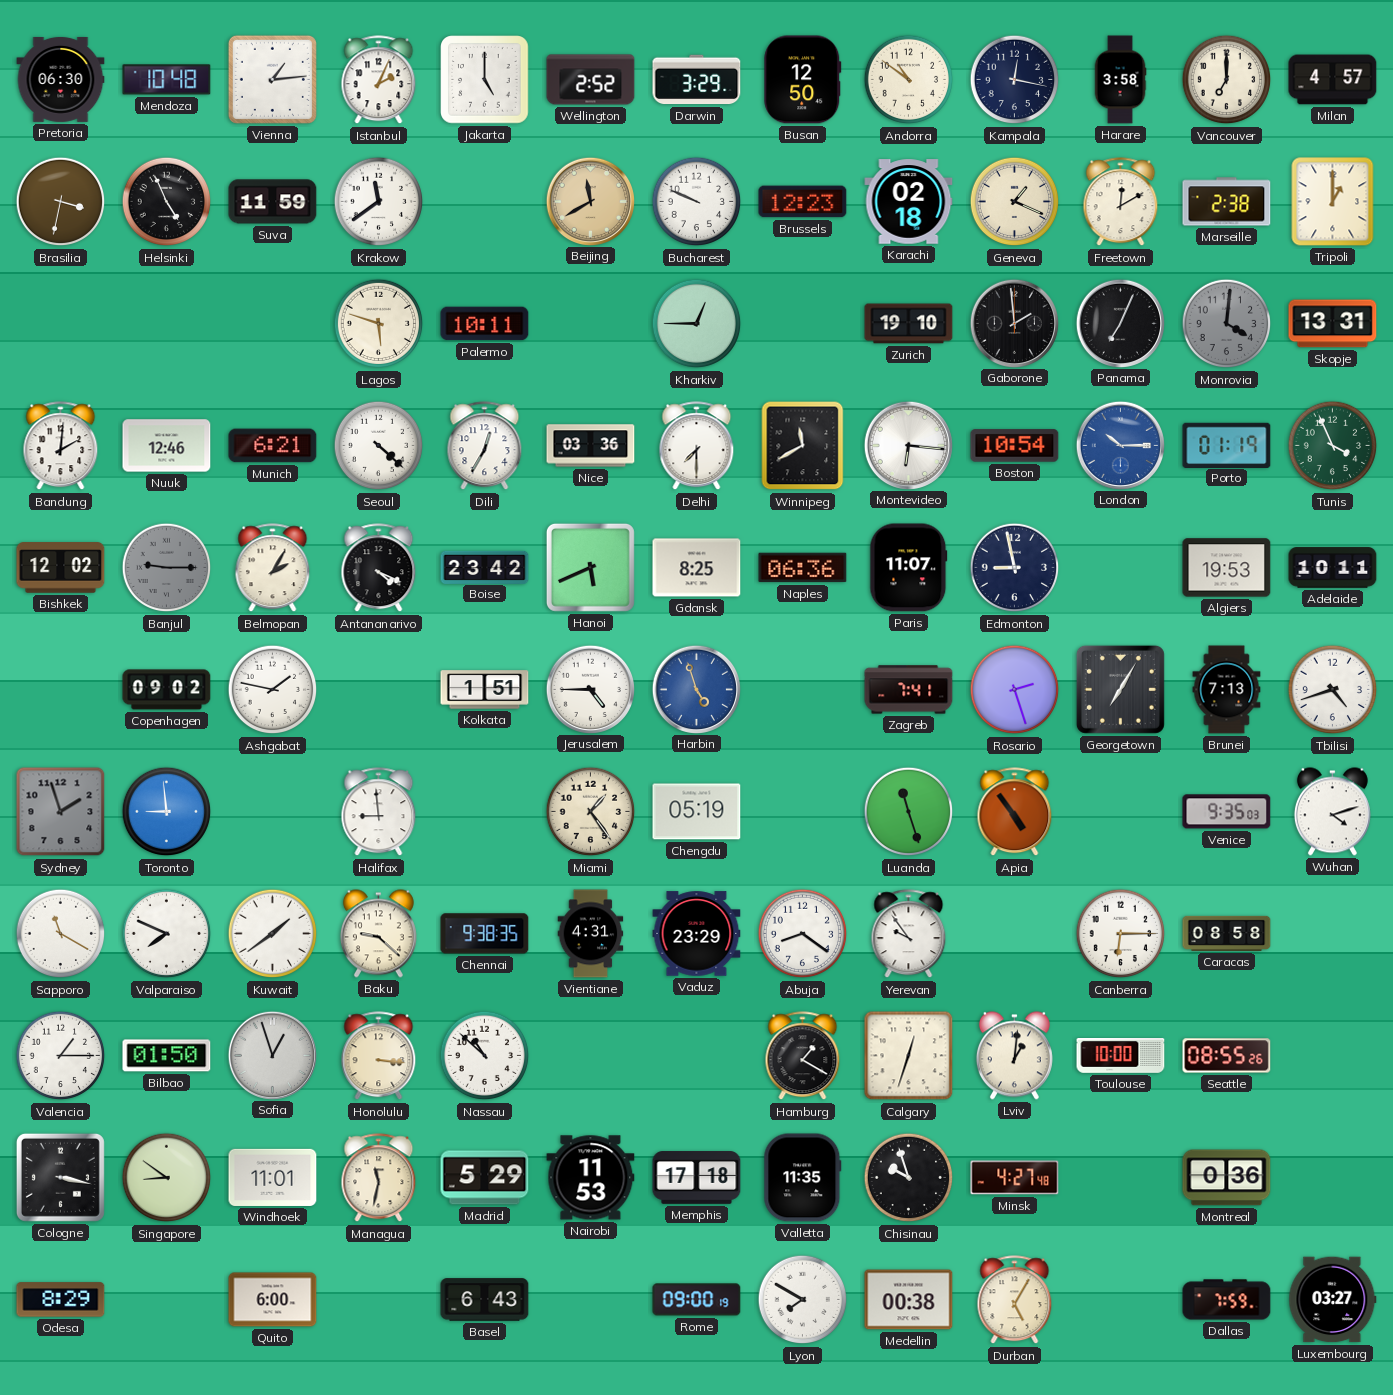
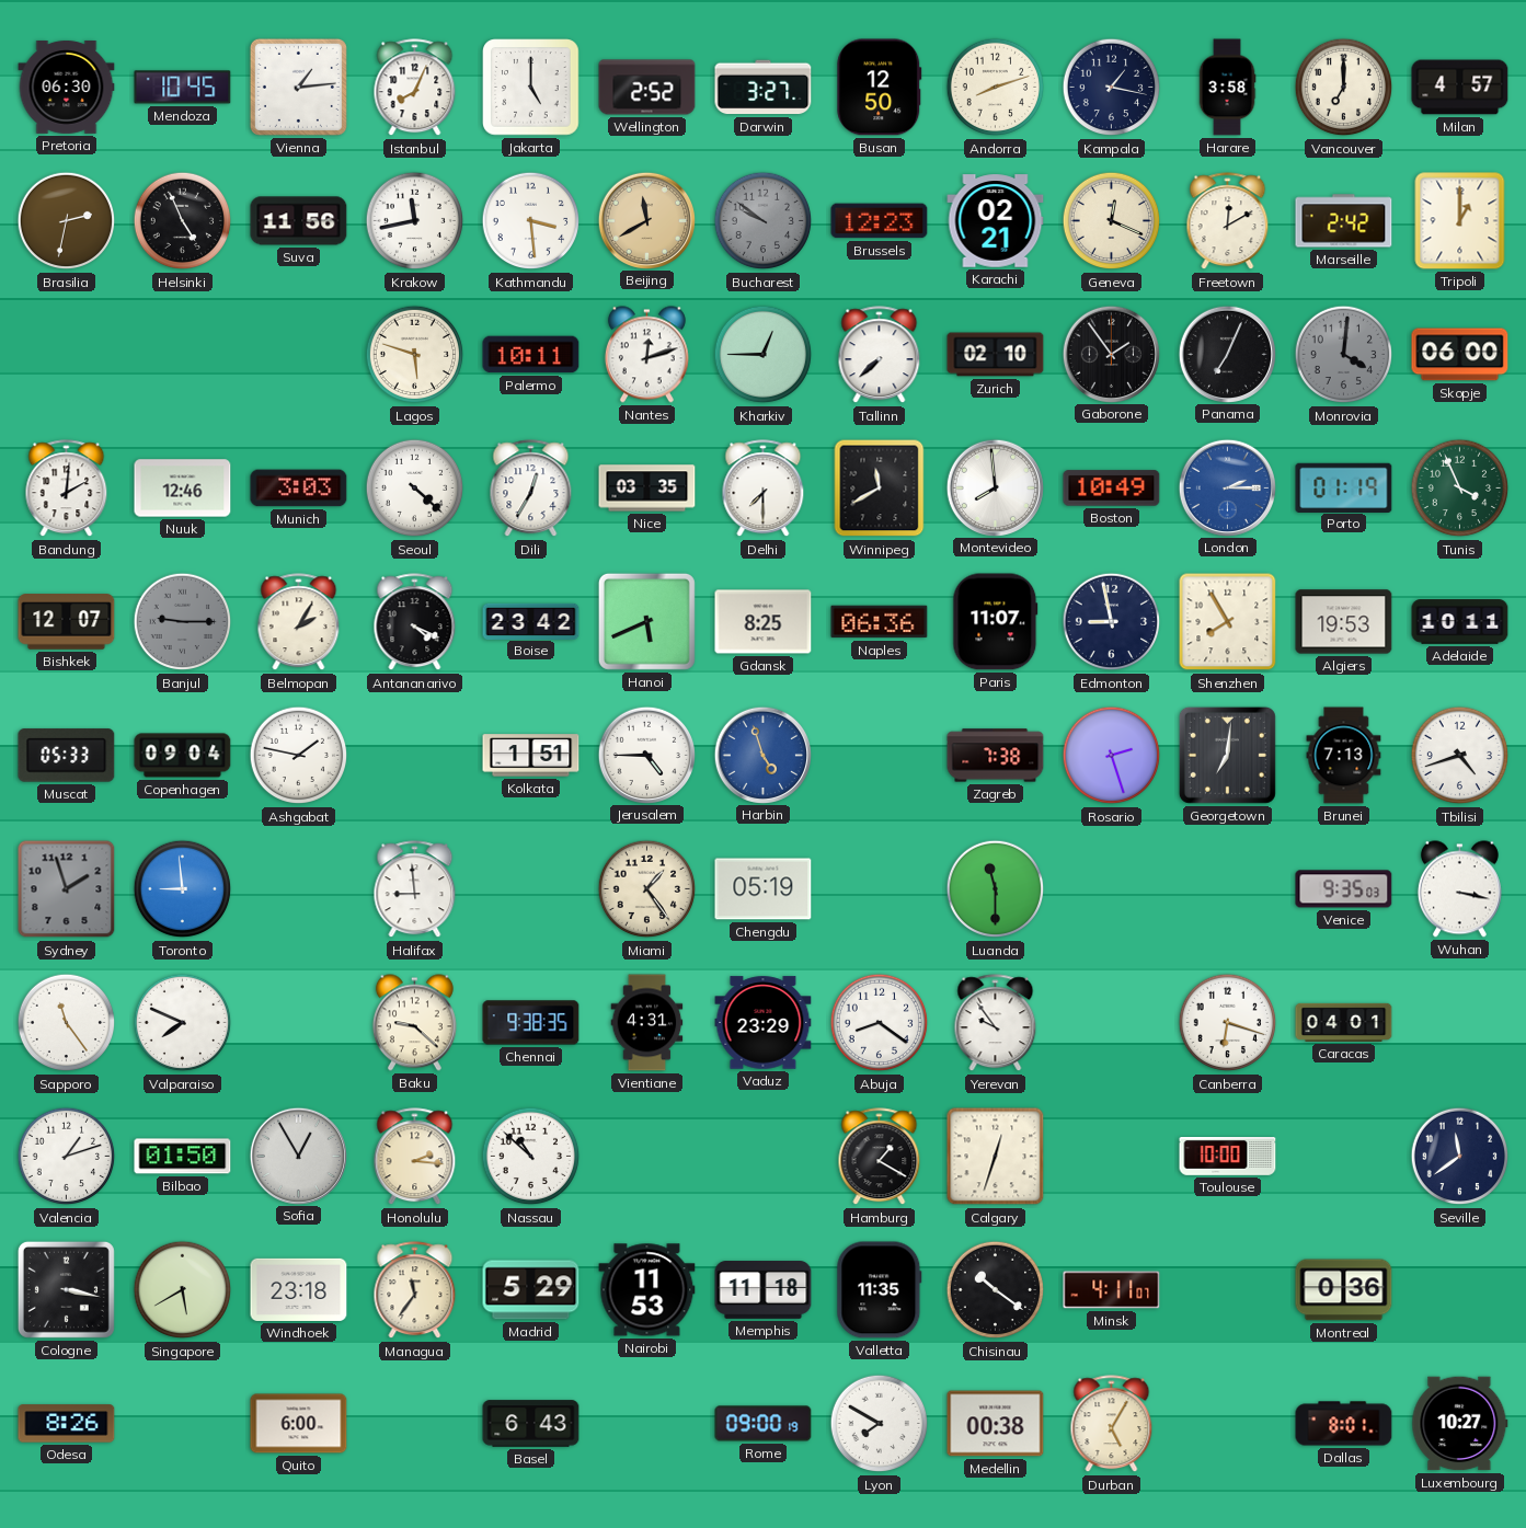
Mendoza: 10:48 -> 10:45
Istanbul: 2:04 -> 8:04
Darwin: 3:29 -> 3:27
Andorra: 10:51 -> 8:12
Kampala: 12:17 -> 1:17
Brasilia: 3:32 -> 2:32
Suva: 11:59 -> 11:56
Krakow: 11:39 -> 11:43
Kathmandu: none -> 3:29
Bucharest: 9:49 -> 9:51
Bucharest dial: white -> grey
Karachi: 02:18 -> 02:21
Geneva: 1:19 -> 12:19
Marseille: 2:38 -> 2:42
Nantes: none -> 12:12
Tallinn: none -> 7:38
Zurich: 19:10 -> 02:10
Gaborone: 1:59 -> 1:54
Skopje: 13:31 -> 06:00
Munich: 6:21 -> 3:03
Nice: 03:36 -> 03:35
Montevideo: 6:16 -> 7:59
Boston: 10:54 -> 10:49
London: 10:15 -> 2:15
Bishkek: 12:02 -> 12:07
Shenzhen: none -> 7:55
Muscat: none -> 05:33
Copenhagen: 09:02 -> 09:04
Zagreb: 7:41 -> 7:38
Georgetown: 7:05 -> 7:01
Luanda: 11:27 -> 11:30
Apia: 4:54 -> none
Wuhan: 4:12 -> 3:17
Sapporo: 11:20 -> 11:24
Kuwait: 1:39 -> none
Canberra: 6:15 -> 6:18
Caracas: 08:58 -> 04:01
Valencia: 1:15 -> 1:12
Sofia: 12:57 -> 12:55
Honolulu: 3:16 -> 2:16
Lviv: 1:01 -> none
Seattle: 08:55 -> none
Seville: none -> 11:39
Singapore: 8:51 -> 5:40
Windhoek: 11:01 -> 23:18
Managua: 11:32 -> 11:36
Memphis: 17:18 -> 11:18
Chisinau: 9:57 -> 10:21
Minsk: 4:27 -> 4:11
Odesa: 8:29 -> 8:26
Dallas: 7:59 -> 8:01
Luxembourg: 03:27 -> 10:27
